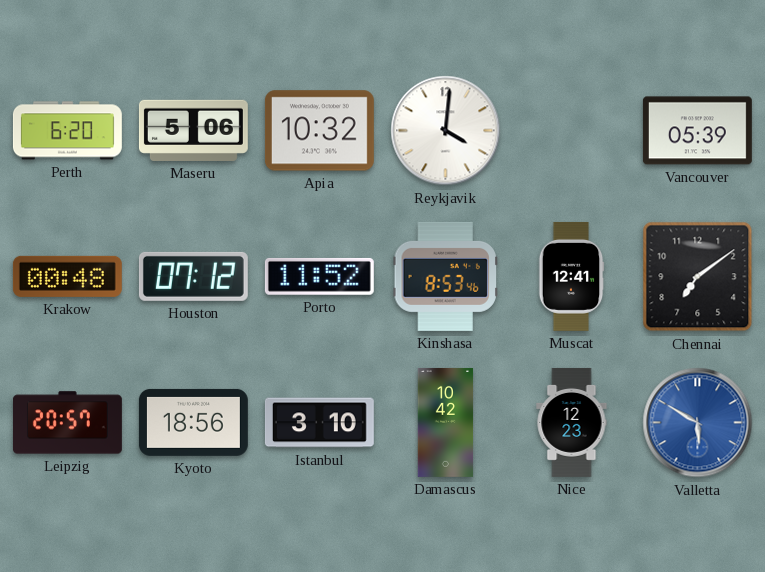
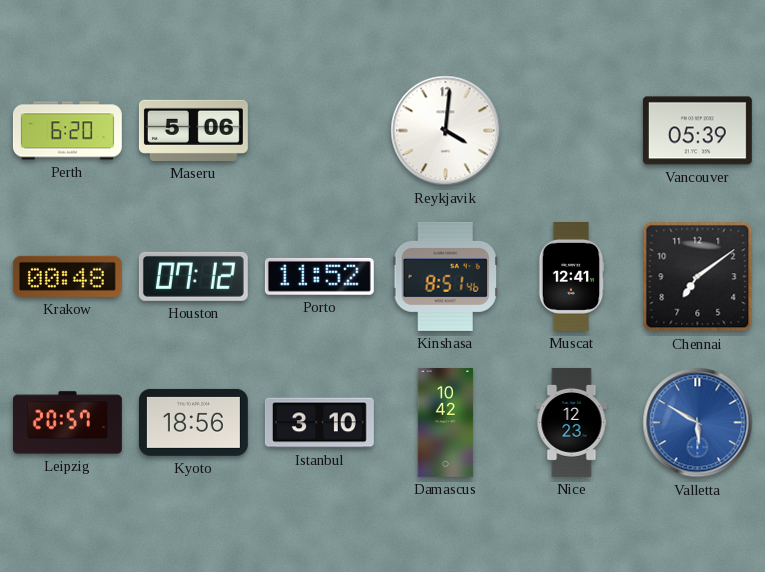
Apia: 10:32 -> none
Kinshasa: 8:53 -> 8:51
